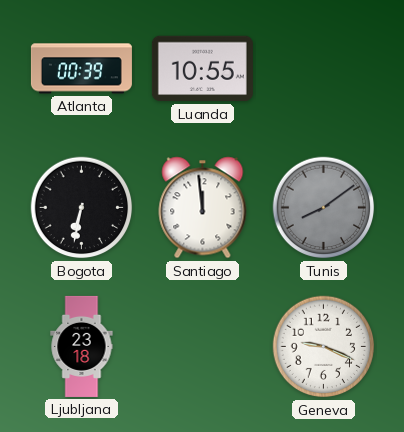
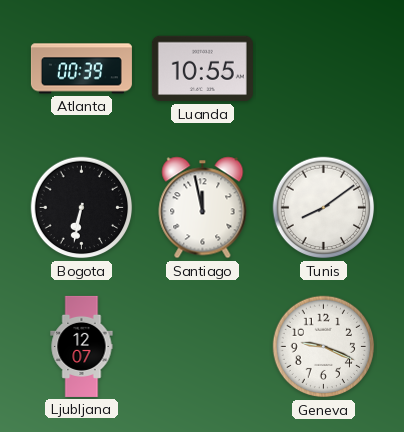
Santiago: 11:59 -> 11:58
Tunis dial: grey -> white
Ljubljana: 23:18 -> 12:07
